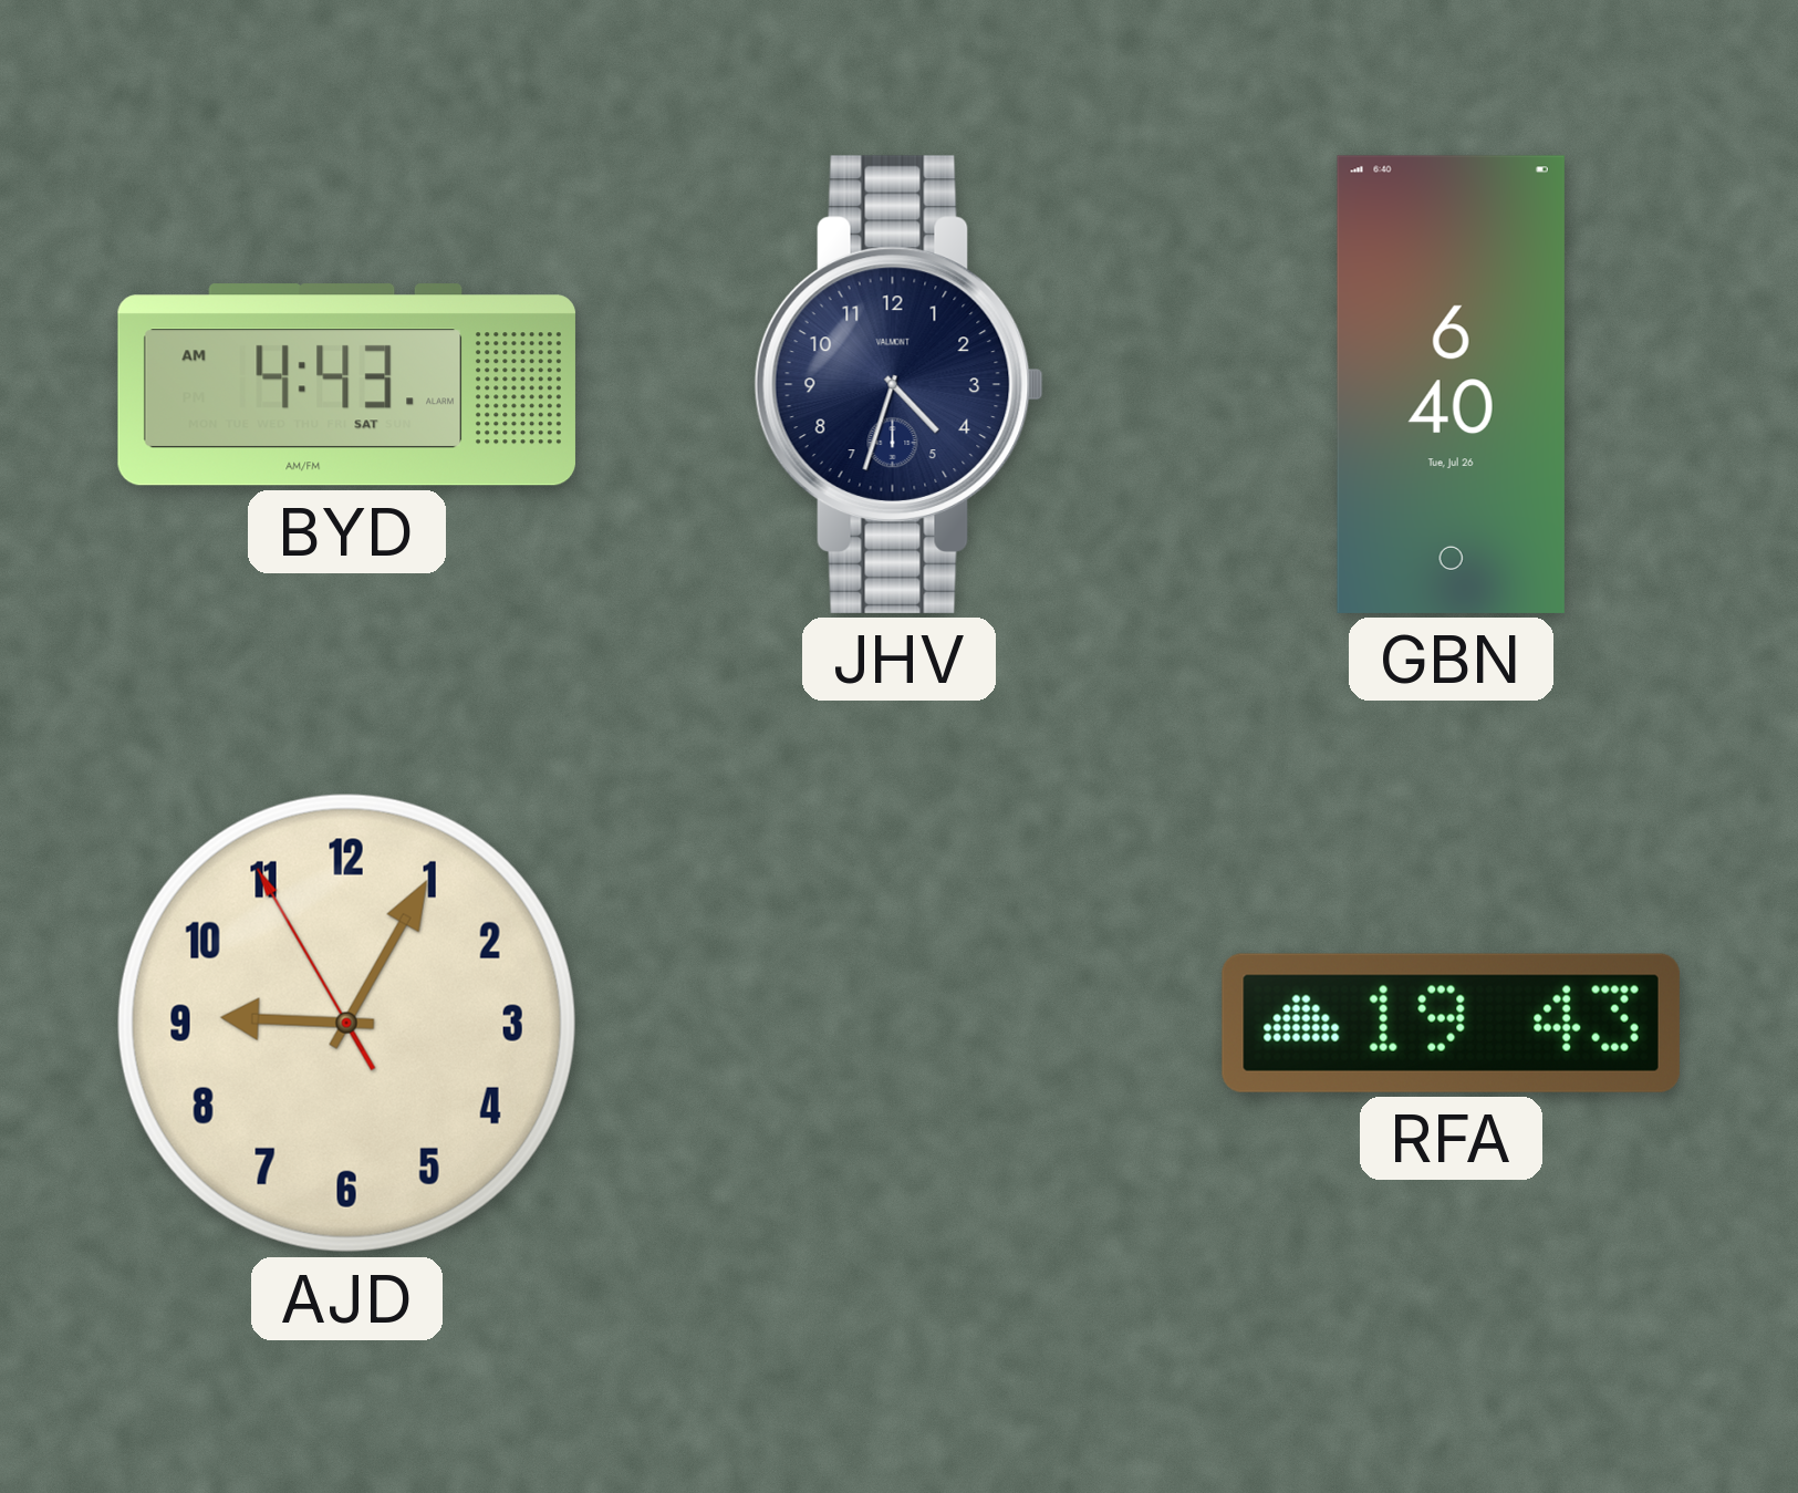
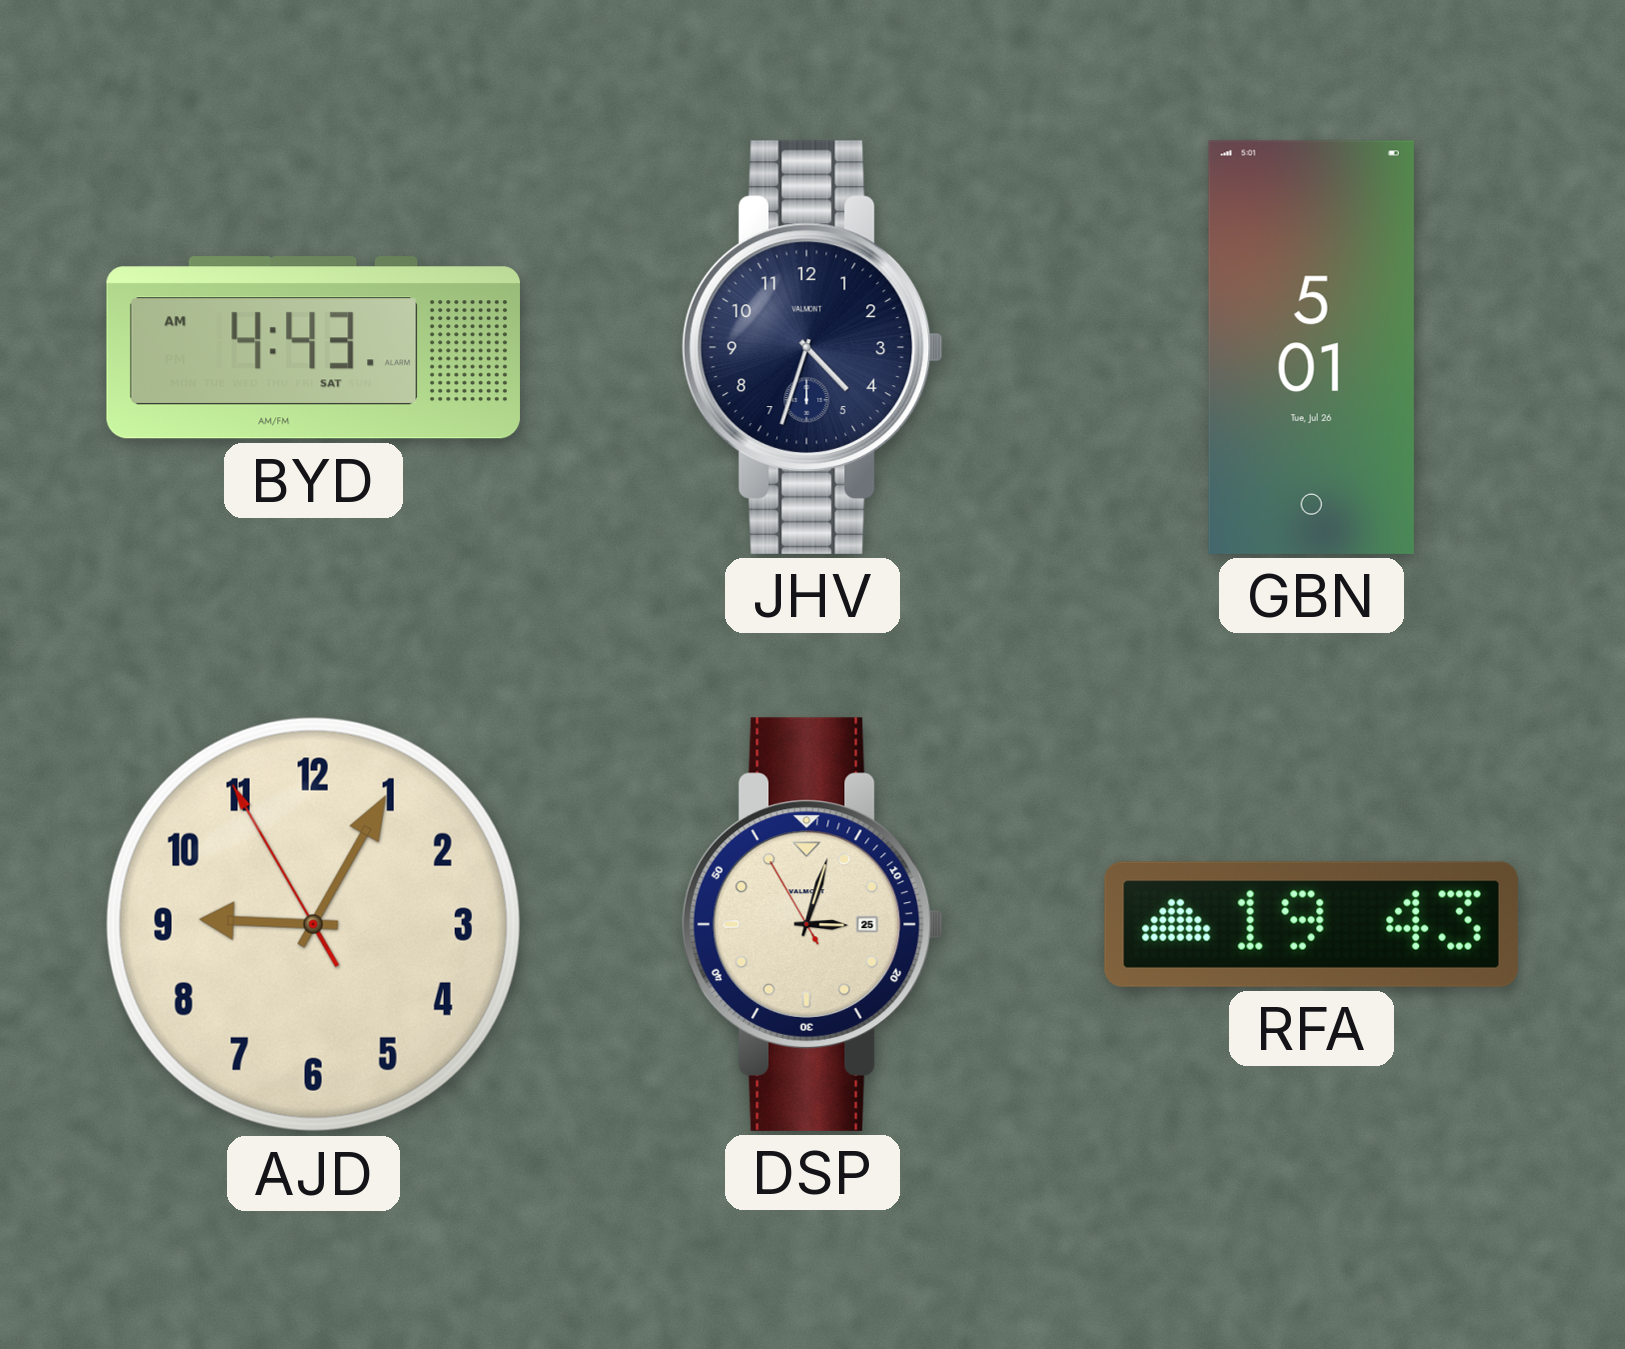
GBN: 6:40 -> 5:01
DSP: none -> 3:02
